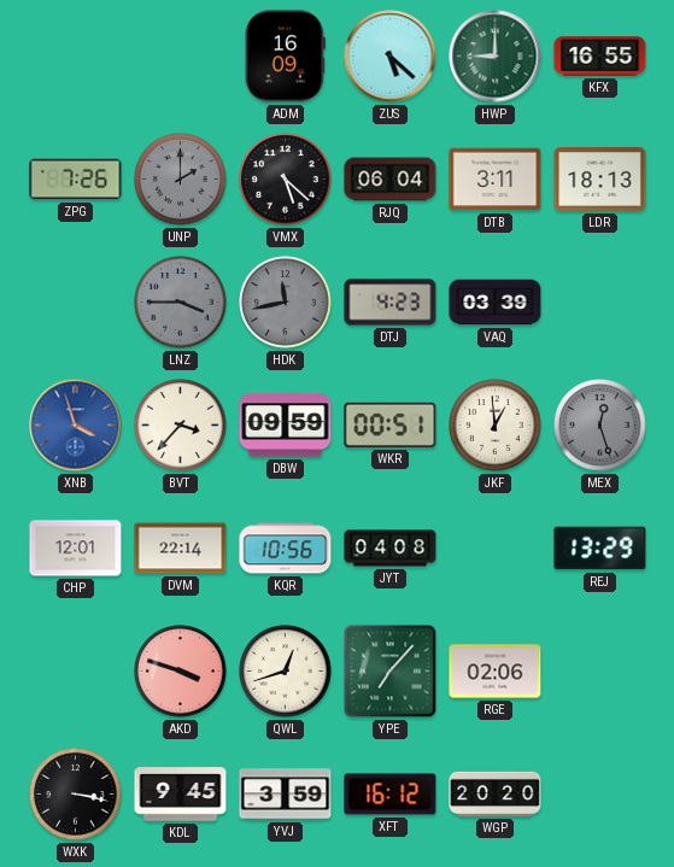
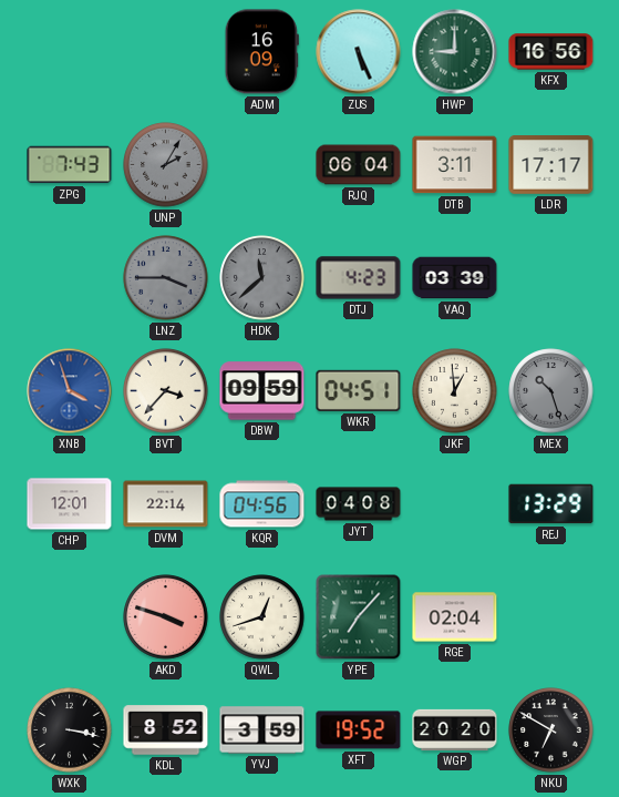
ZUS: 5:22 -> 5:26
KFX: 16:55 -> 16:56
ZPG: 7:26 -> 7:43
UNP: 2:00 -> 2:05
VMX: 5:22 -> none
LDR: 18:13 -> 17:17
HDK: 11:43 -> 11:38
WKR: 00:51 -> 04:51
MEX: 12:27 -> 10:27
KQR: 10:56 -> 04:56
RGE: 02:06 -> 02:04
KDL: 9:45 -> 8:52
XFT: 16:12 -> 19:52
NKU: none -> 6:50
